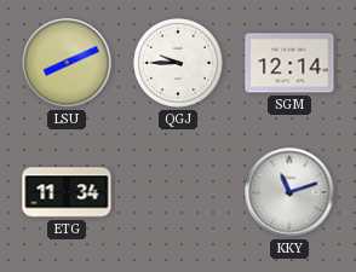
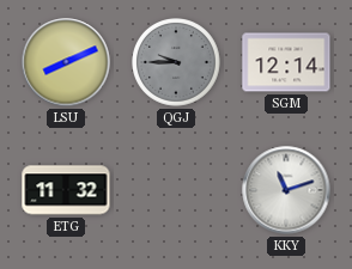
QGJ dial: white -> grey
ETG: 11:34 -> 11:32
